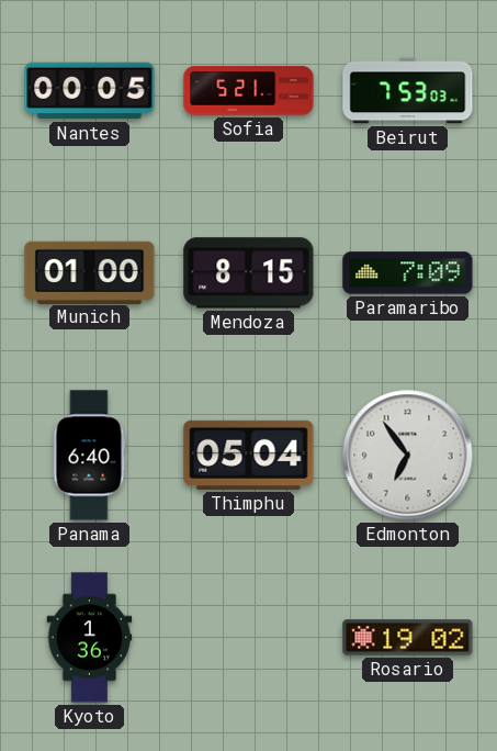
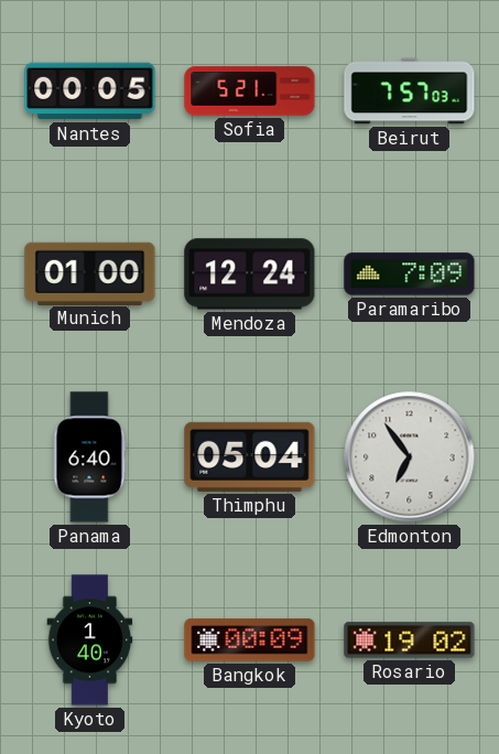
Beirut: 7:53 -> 7:57
Mendoza: 8:15 -> 12:24
Kyoto: 1:36 -> 1:40
Bangkok: none -> 00:09
